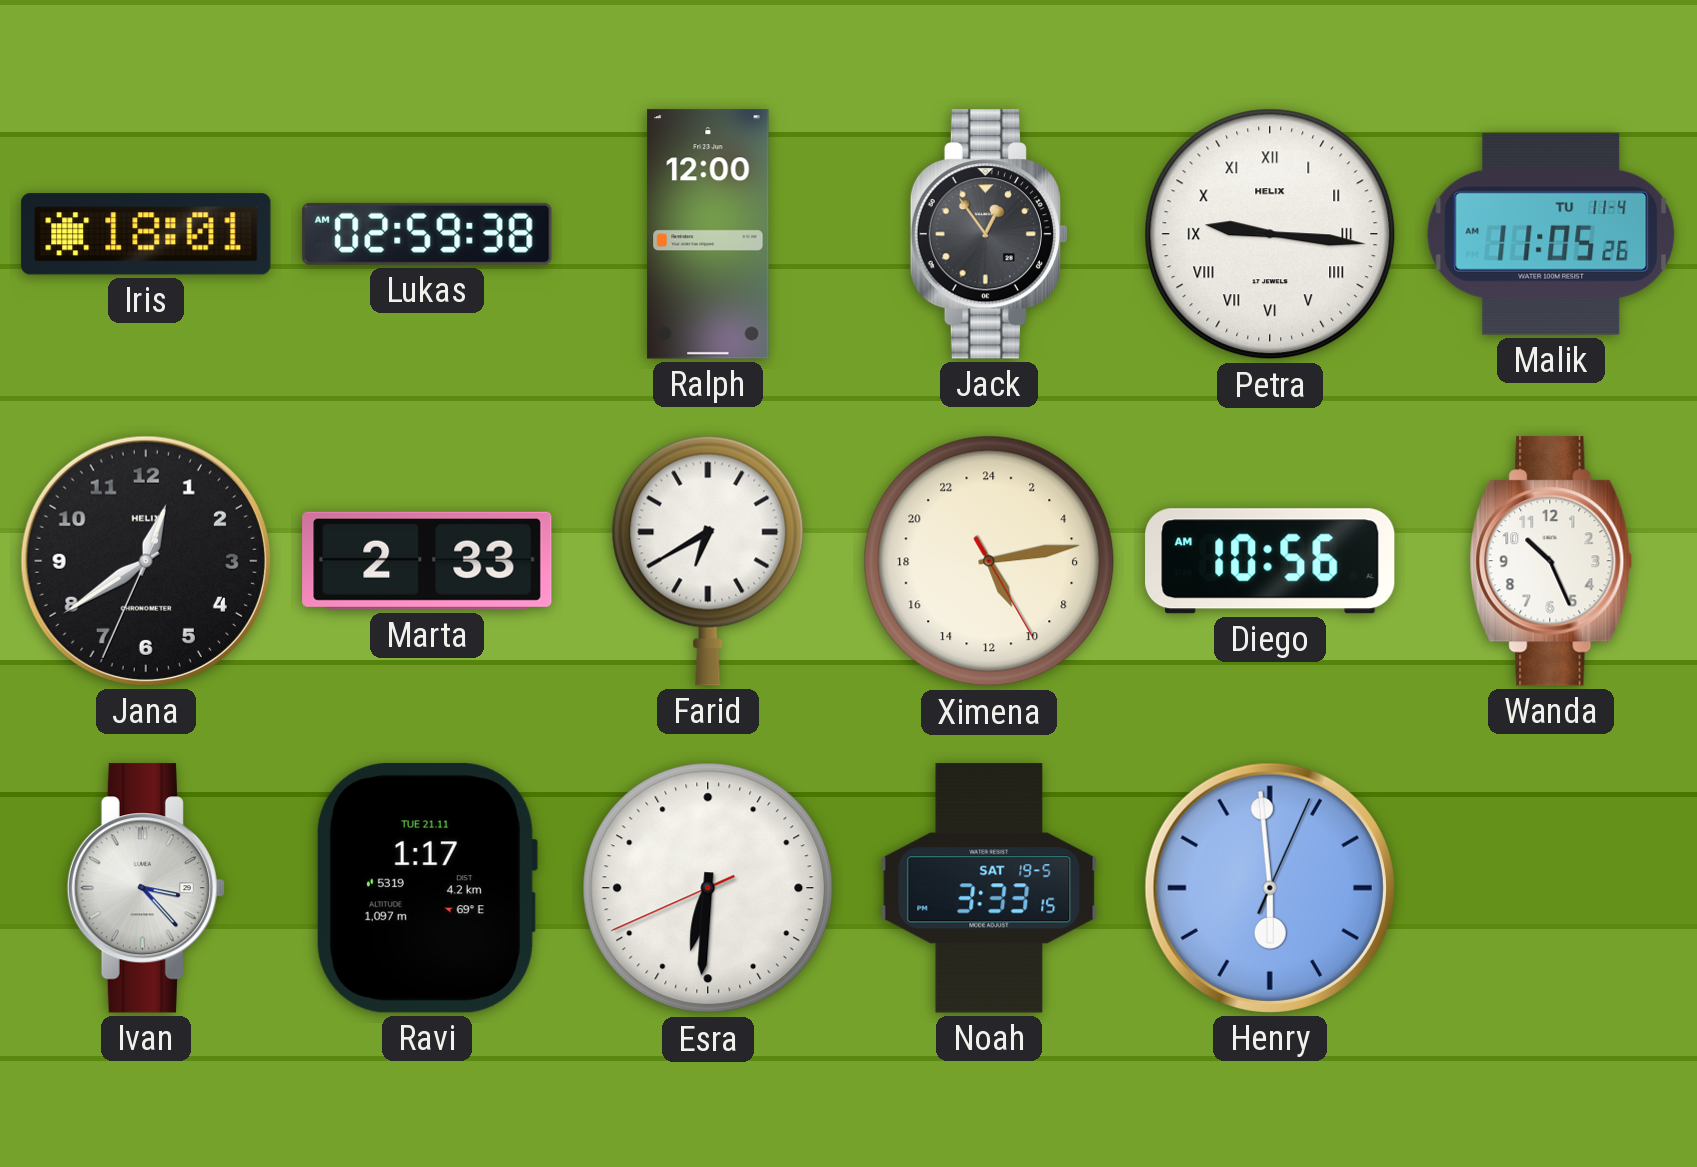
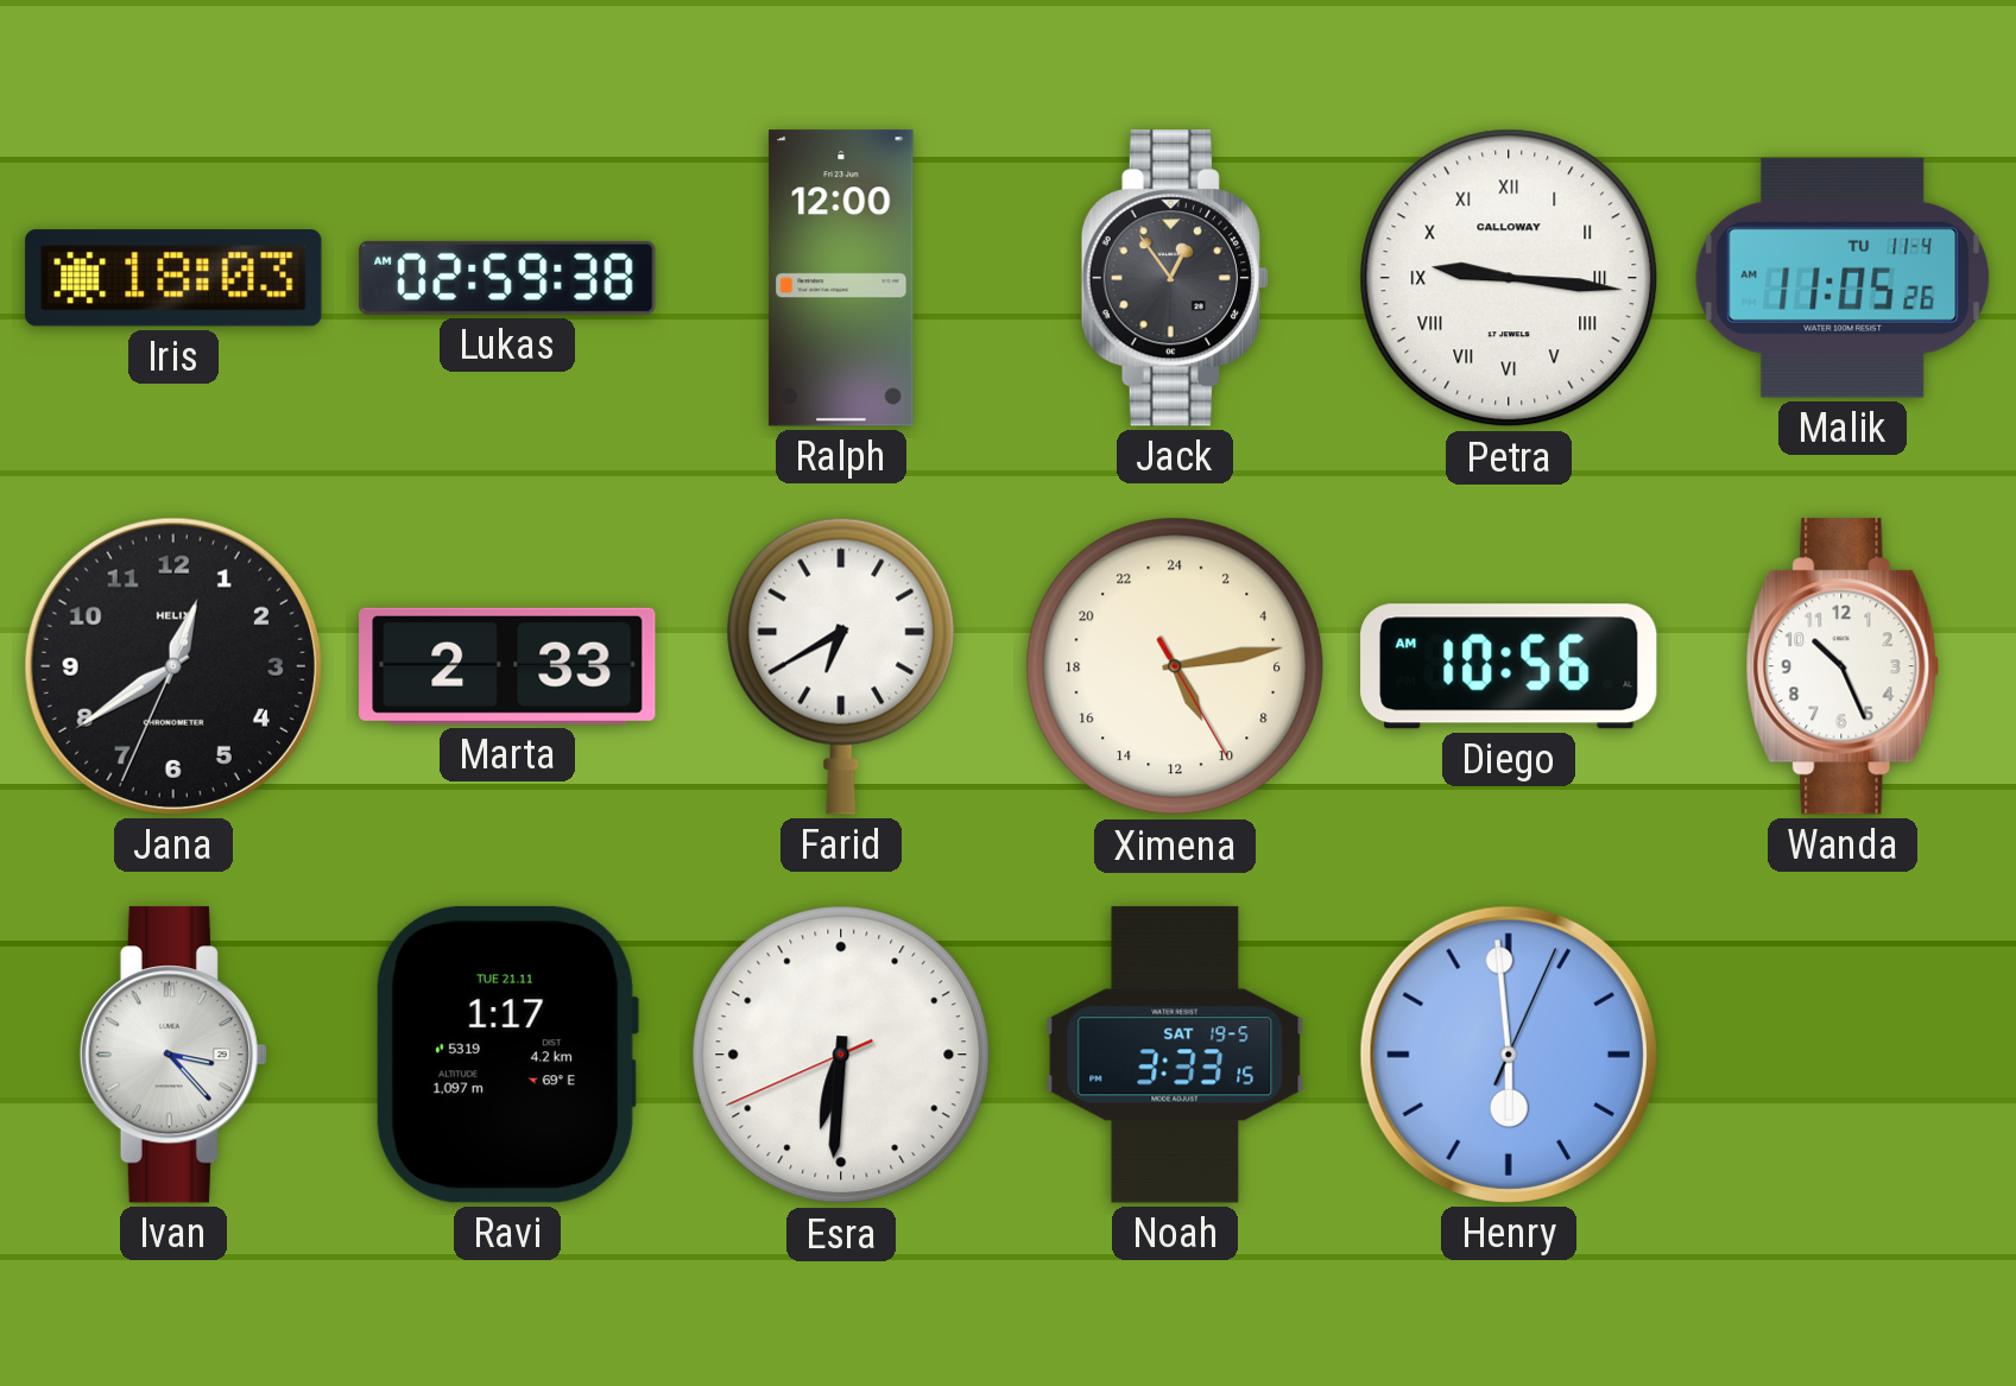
Iris: 18:01 -> 18:03
Petra brand: HELIX -> CALLOWAY
